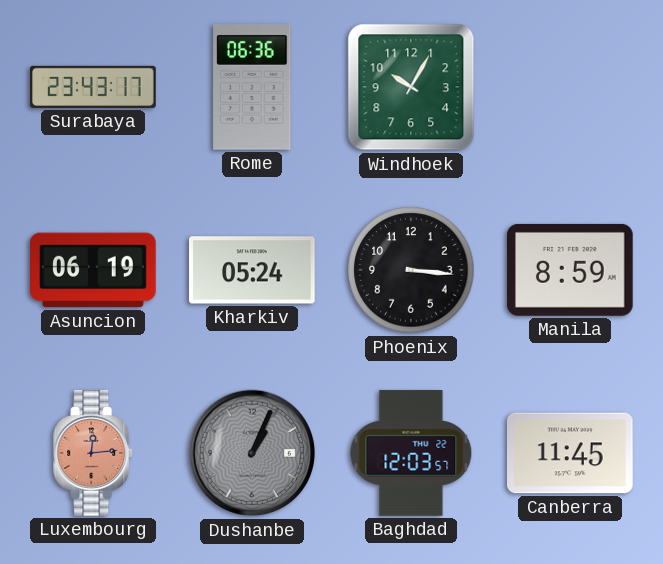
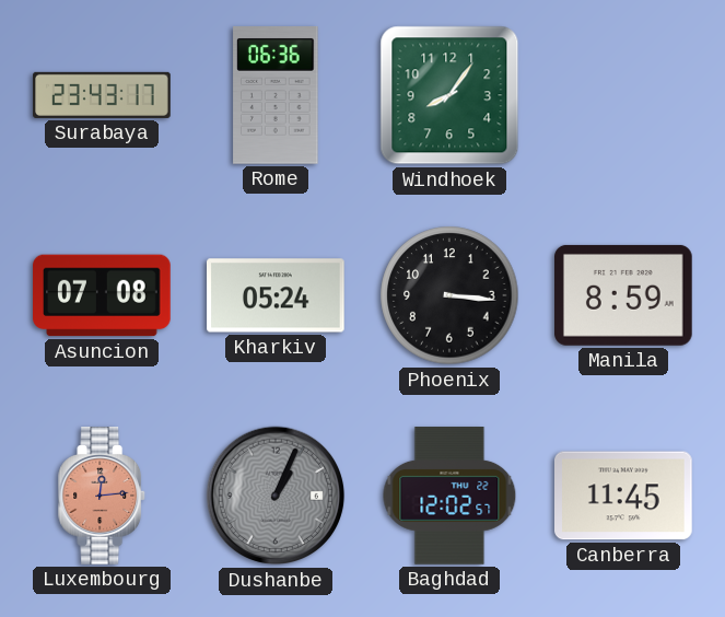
Windhoek: 10:05 -> 8:06
Asuncion: 06:19 -> 07:08
Baghdad: 12:03 -> 12:02
